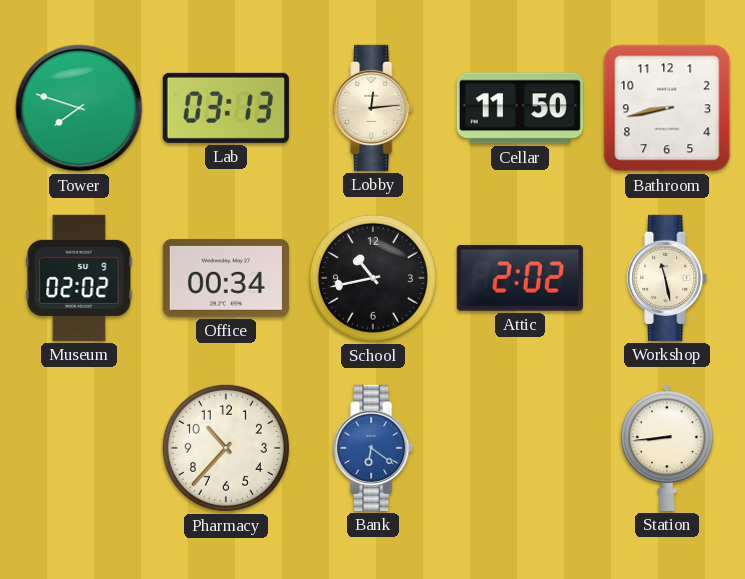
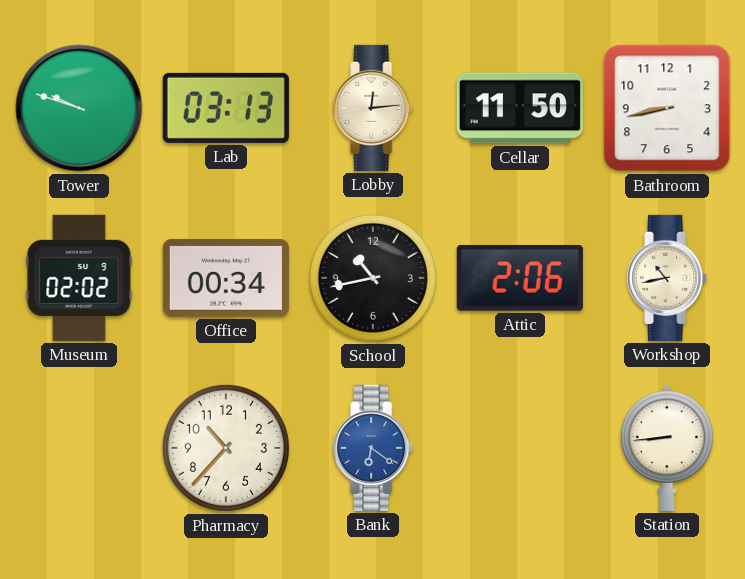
Tower: 7:48 -> 9:48
Attic: 2:02 -> 2:06
Workshop: 11:28 -> 10:43
